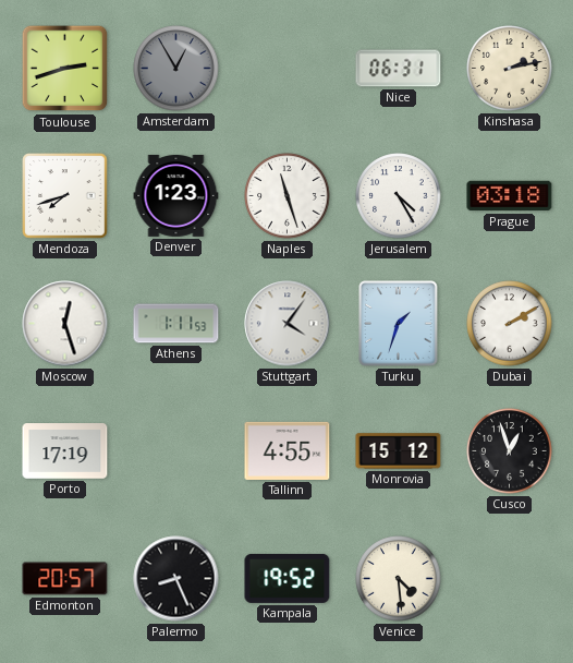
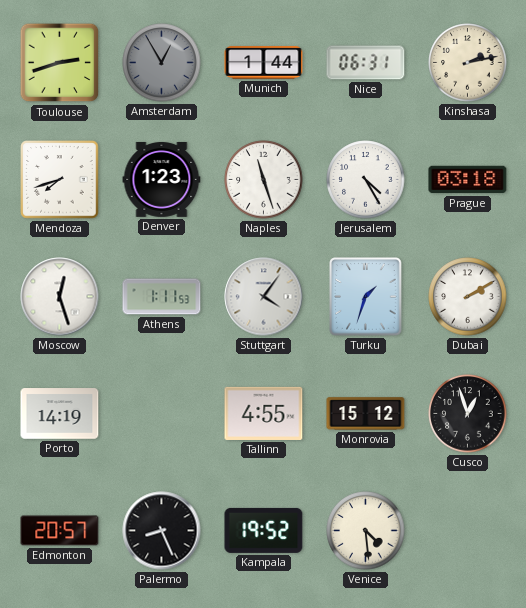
Munich: none -> 1:44
Porto: 17:19 -> 14:19
